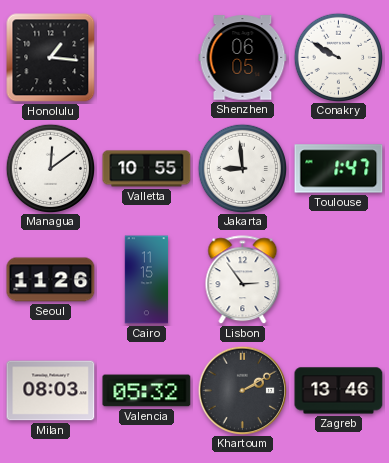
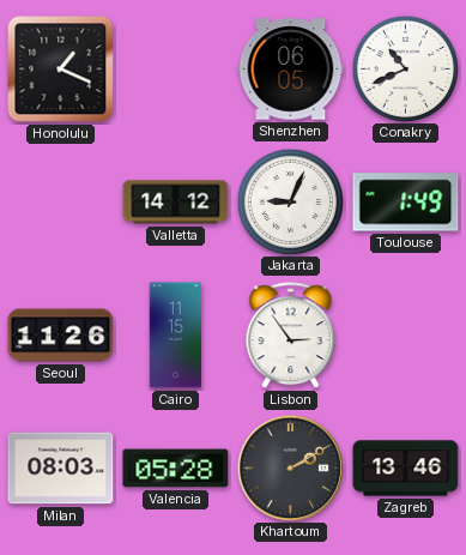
Honolulu: 1:16 -> 1:19
Conakry: 9:50 -> 10:41
Managua: 12:09 -> none
Valletta: 10:55 -> 14:12
Jakarta: 8:59 -> 9:04
Toulouse: 1:47 -> 1:49
Valencia: 05:32 -> 05:28
